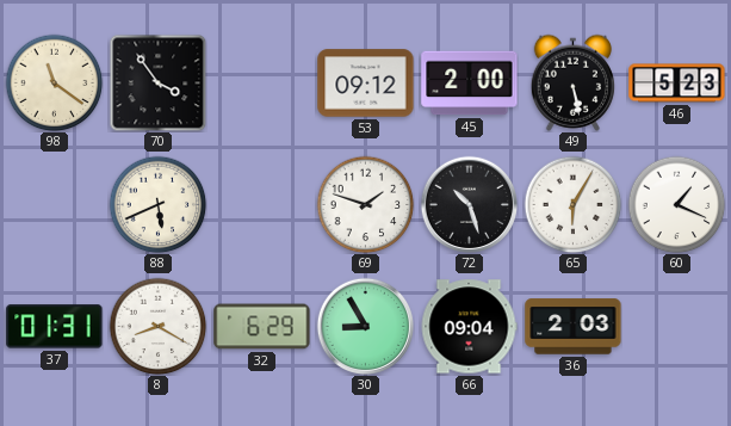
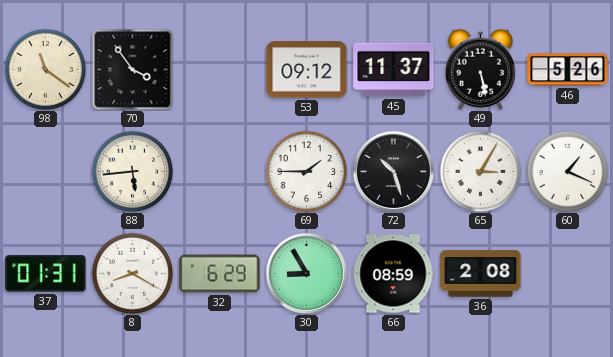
45: 2:00 -> 11:37
46: 5:23 -> 5:26
88: 5:41 -> 5:44
69: 1:48 -> 1:45
65: 6:05 -> 3:05
66: 09:04 -> 08:59
36: 2:03 -> 2:08
